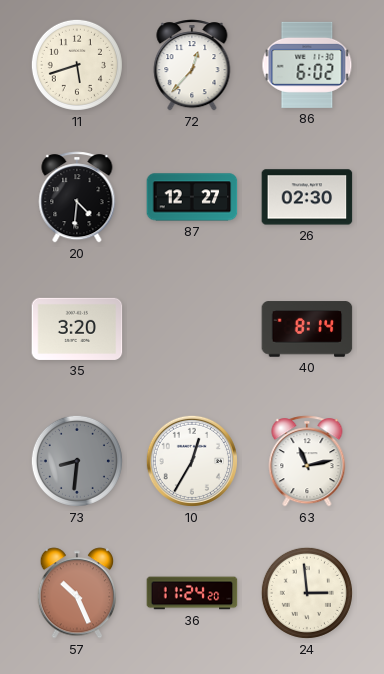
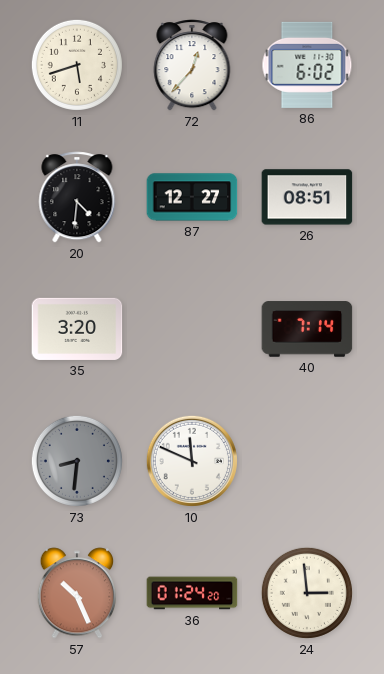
26: 02:30 -> 08:51
40: 8:14 -> 7:14
10: 12:35 -> 11:49
63: 11:13 -> none
36: 11:24 -> 01:24
